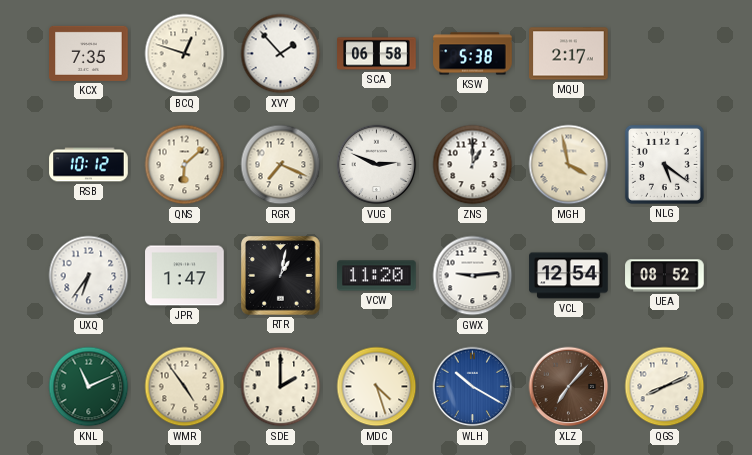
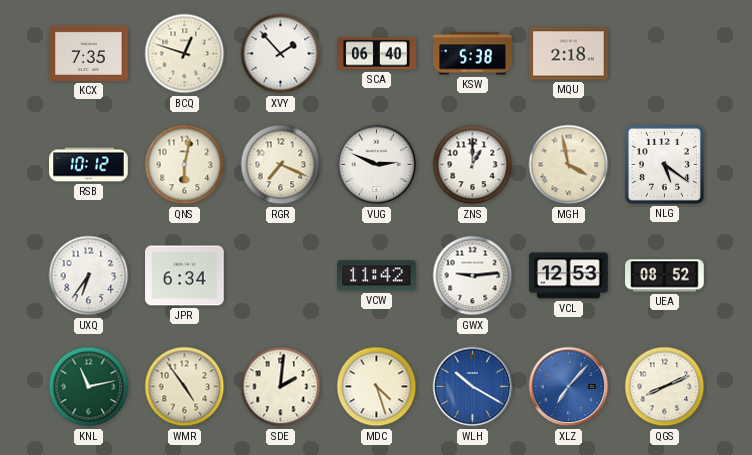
SCA: 06:58 -> 06:40
MQU: 2:17 -> 2:18
QNS: 6:08 -> 6:02
JPR: 1:47 -> 6:34
RTR: 1:02 -> none
VCW: 11:20 -> 11:42
VCL: 12:54 -> 12:53
KNL: 11:11 -> 11:13
SDE: 2:00 -> 2:01
XLZ dial: brown -> blue
